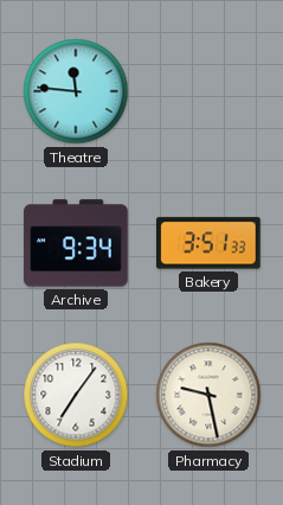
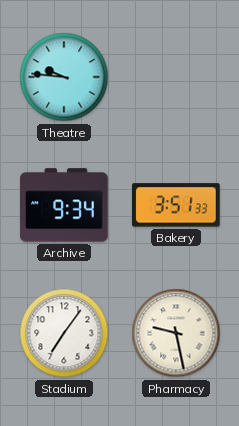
Theatre: 11:46 -> 9:46
